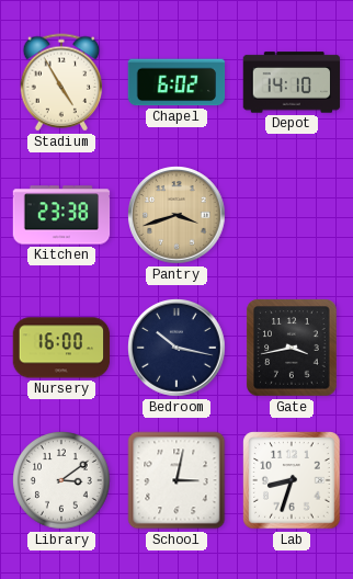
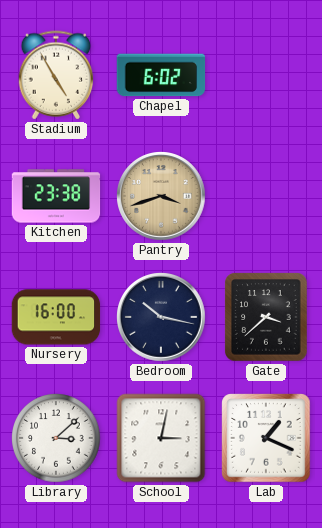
Depot: 14:10 -> none
Gate: 3:43 -> 3:38
Library: 3:09 -> 3:08
Lab: 8:33 -> 1:19
